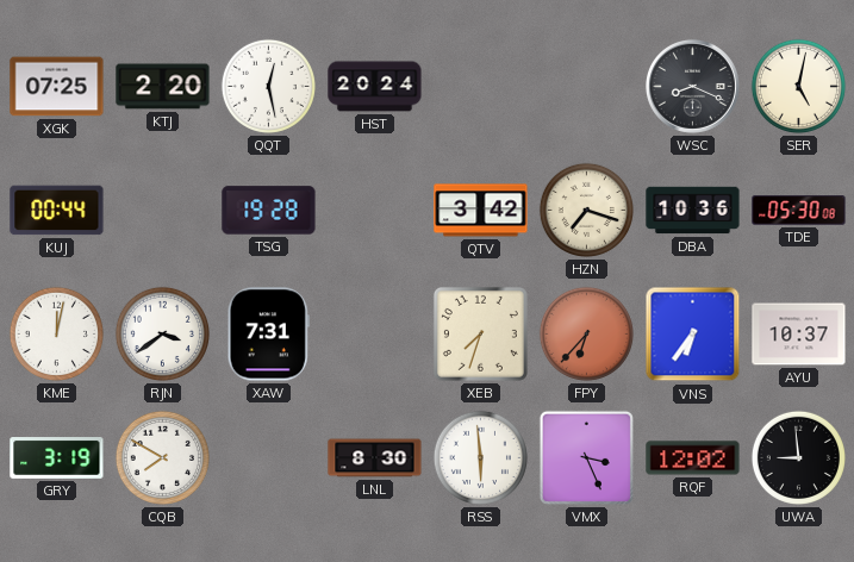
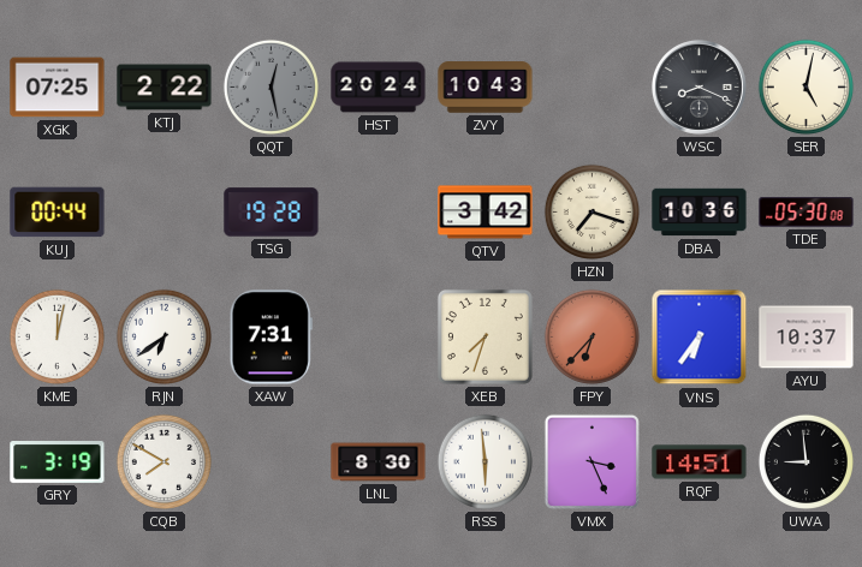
KTJ: 2:20 -> 2:22
QQT dial: white -> grey
ZVY: none -> 10:43
RJN: 3:39 -> 6:39
RQF: 12:02 -> 14:51
